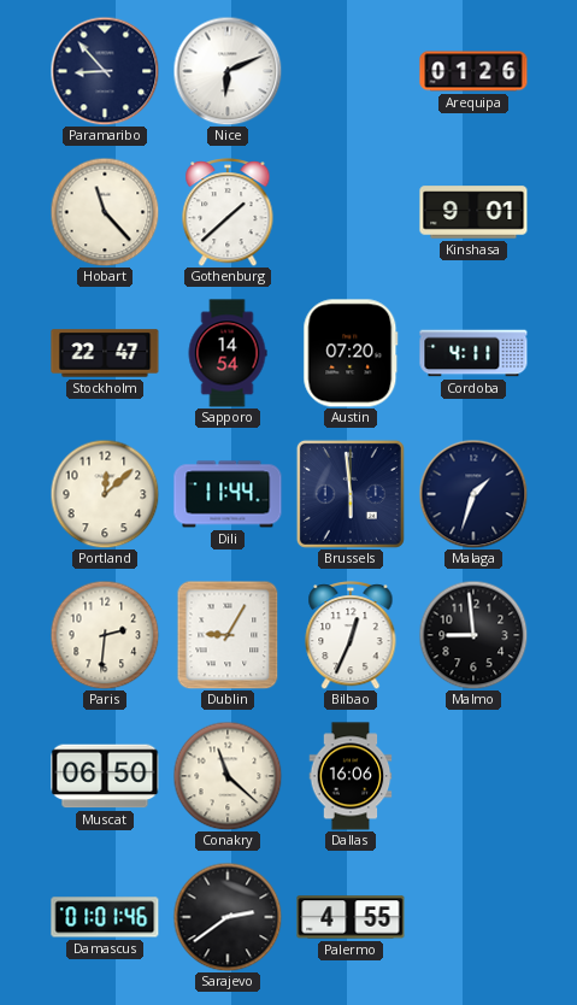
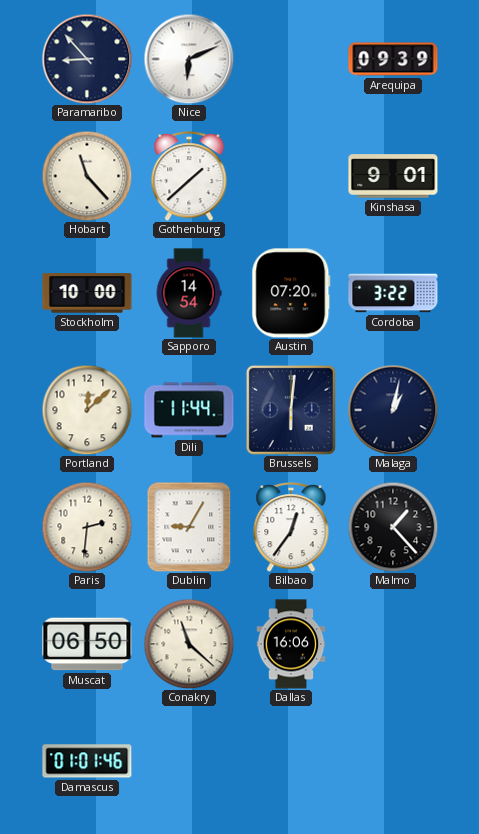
Arequipa: 01:26 -> 09:39
Stockholm: 22:47 -> 10:00
Cordoba: 4:11 -> 3:22
Brussels: 5:59 -> 6:01
Malaga: 1:33 -> 1:02
Bilbao: 12:34 -> 12:36
Malmo: 8:59 -> 1:23
Sarajevo: 2:39 -> none
Palermo: 4:55 -> none
